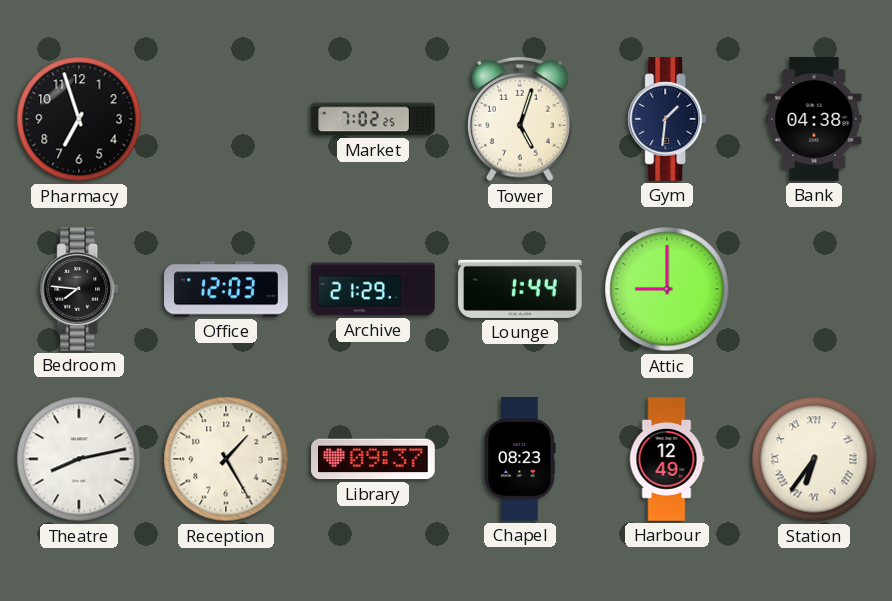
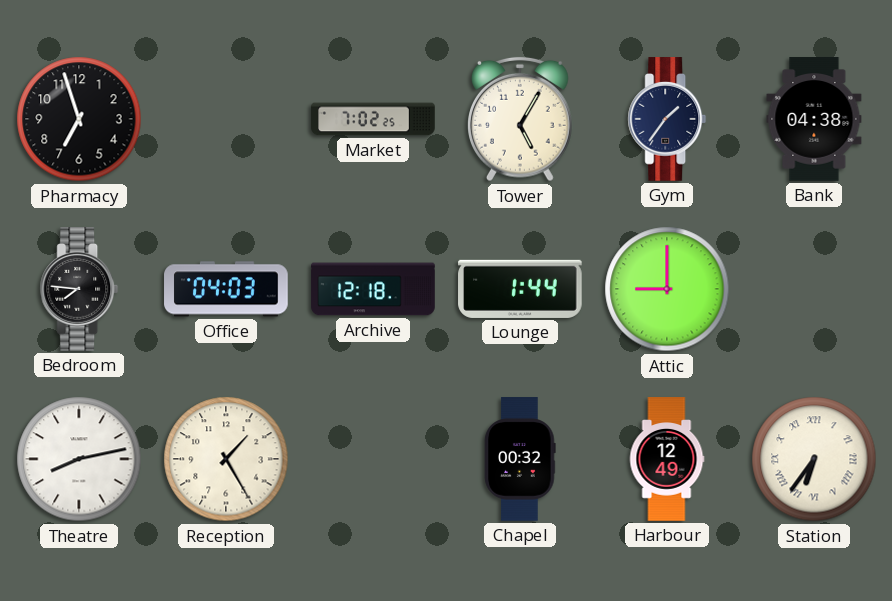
Tower: 5:03 -> 5:05
Gym: 1:31 -> 1:36
Office: 12:03 -> 04:03
Archive: 21:29 -> 12:18
Library: 09:37 -> none
Chapel: 08:23 -> 00:32
